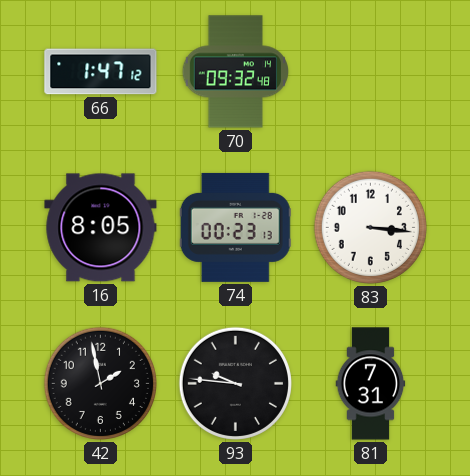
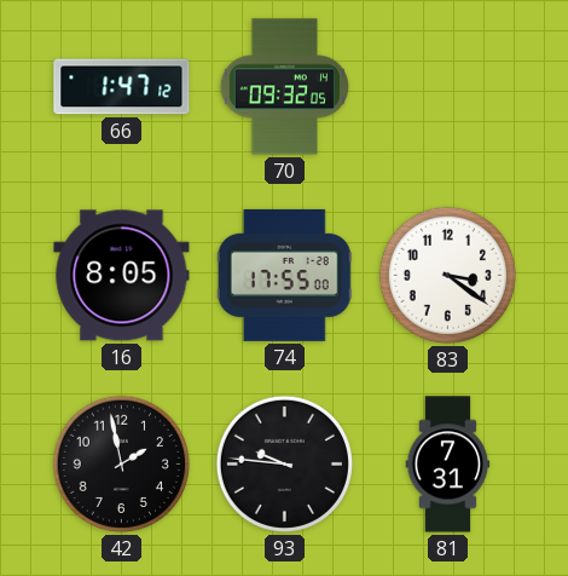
70: 09:32:48 -> 09:32:05
74: 00:23 -> 17:55
83: 3:16 -> 3:21
